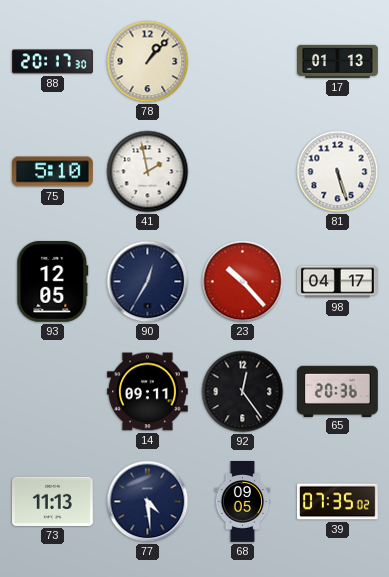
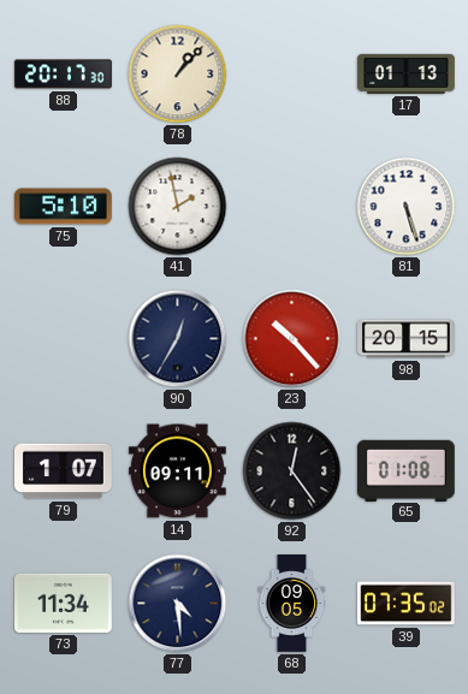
93: 12:05 -> none
98: 04:17 -> 20:15
79: none -> 1:07
65: 20:36 -> 01:08
73: 11:13 -> 11:34
